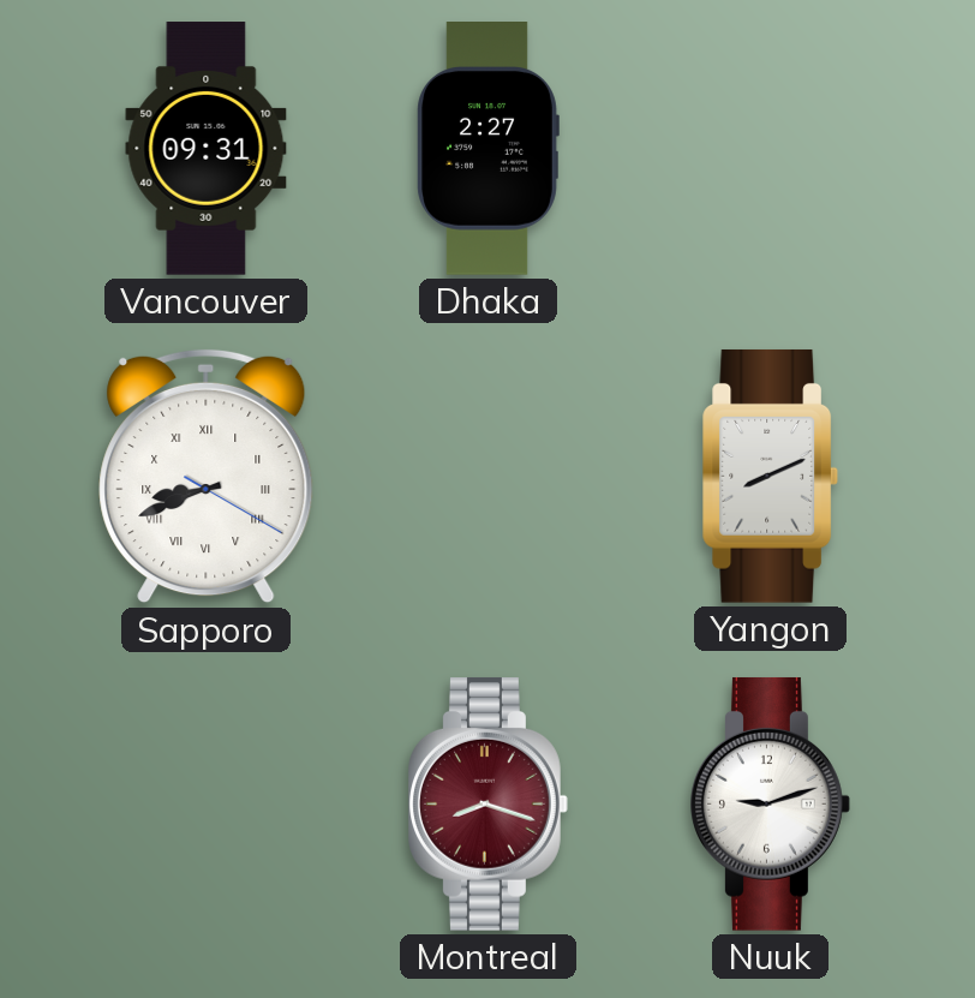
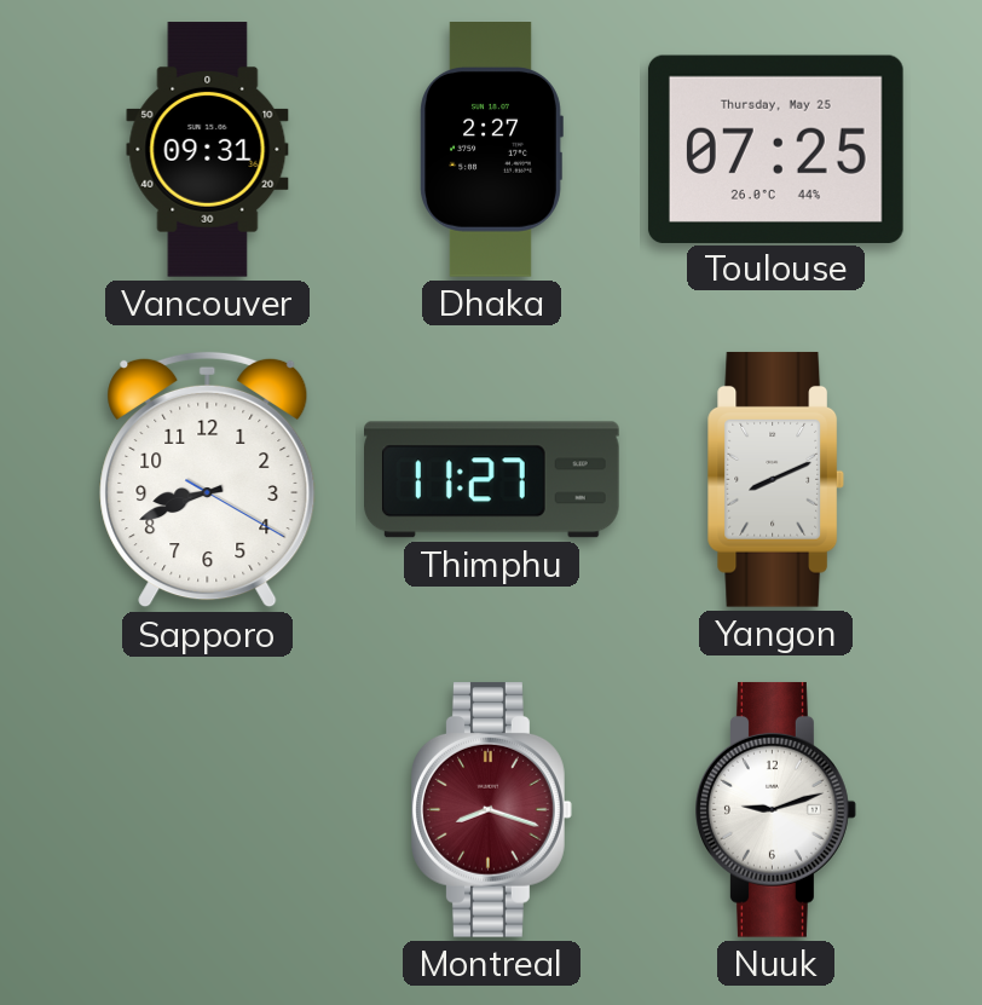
Toulouse: none -> 07:25
Sapporo numerals: Roman -> Arabic
Thimphu: none -> 11:27
